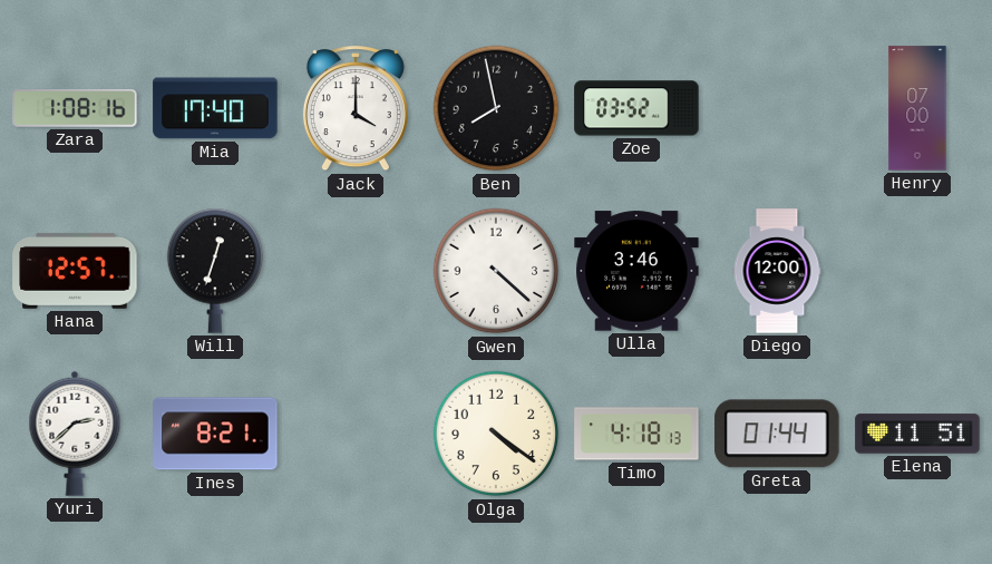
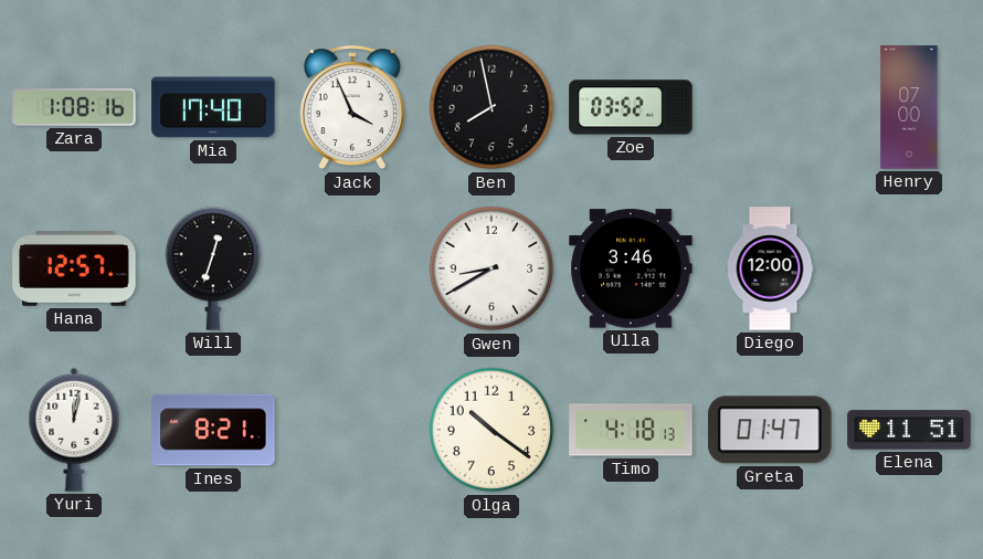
Jack: 4:00 -> 3:56
Gwen: 4:22 -> 8:40
Yuri: 2:38 -> 12:02
Olga: 4:21 -> 10:21
Greta: 01:44 -> 01:47
